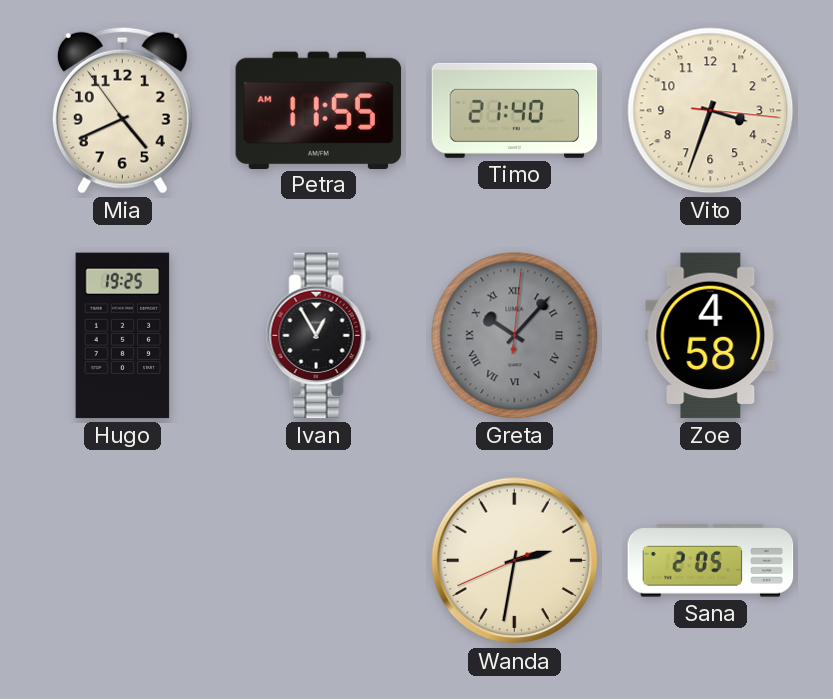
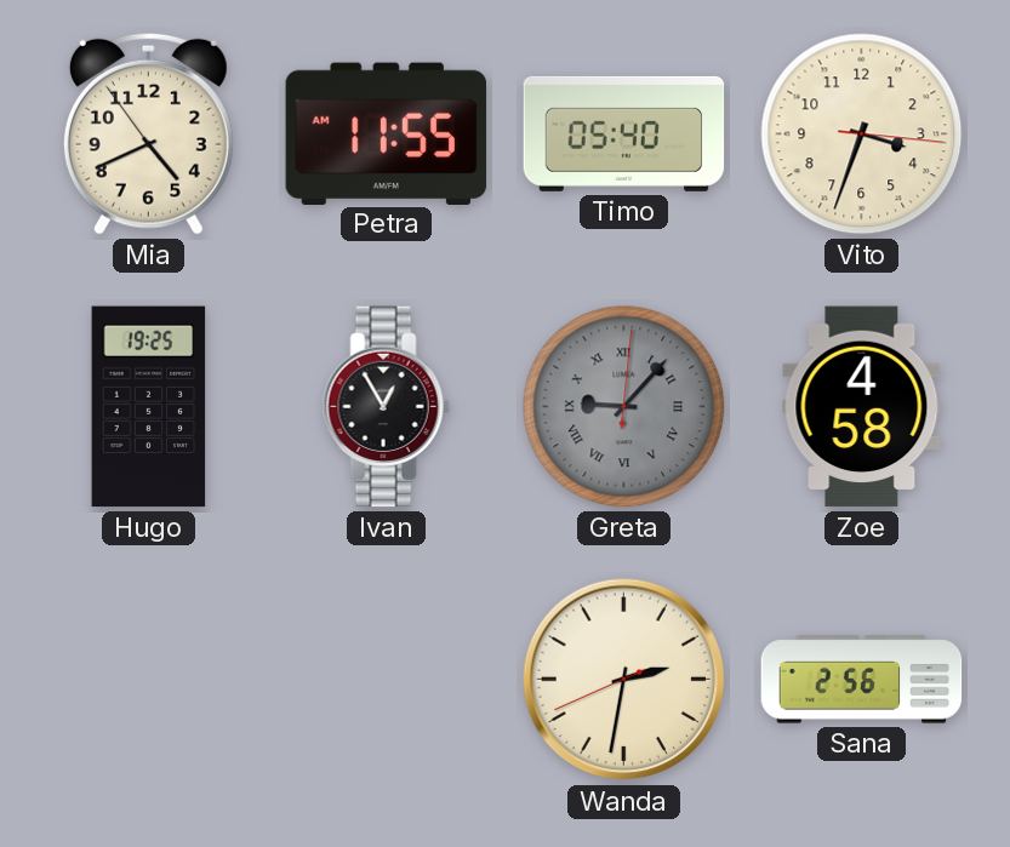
Timo: 21:40 -> 05:40
Greta: 10:07 -> 9:07
Sana: 2:05 -> 2:56
